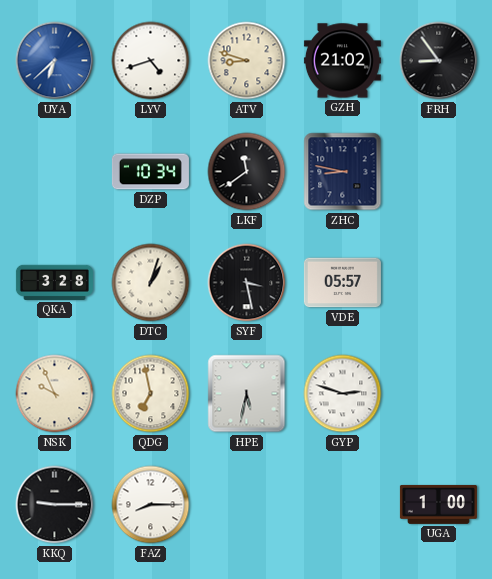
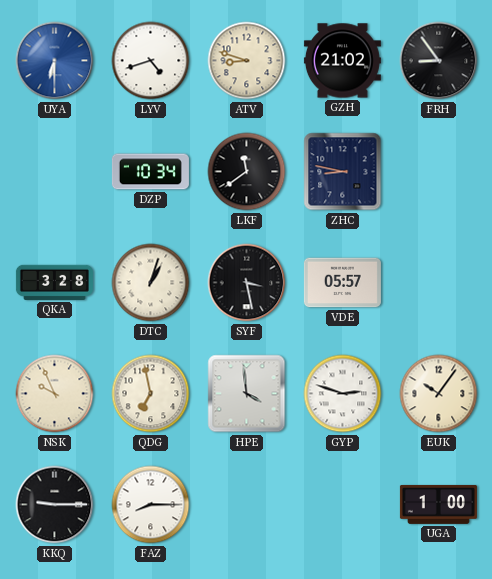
UYA: 6:38 -> 6:30
HPE: 5:32 -> 3:59
EUK: none -> 10:06
